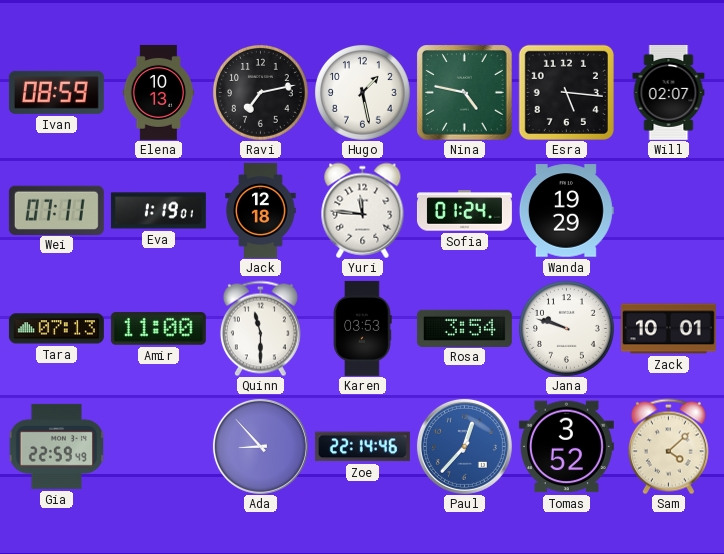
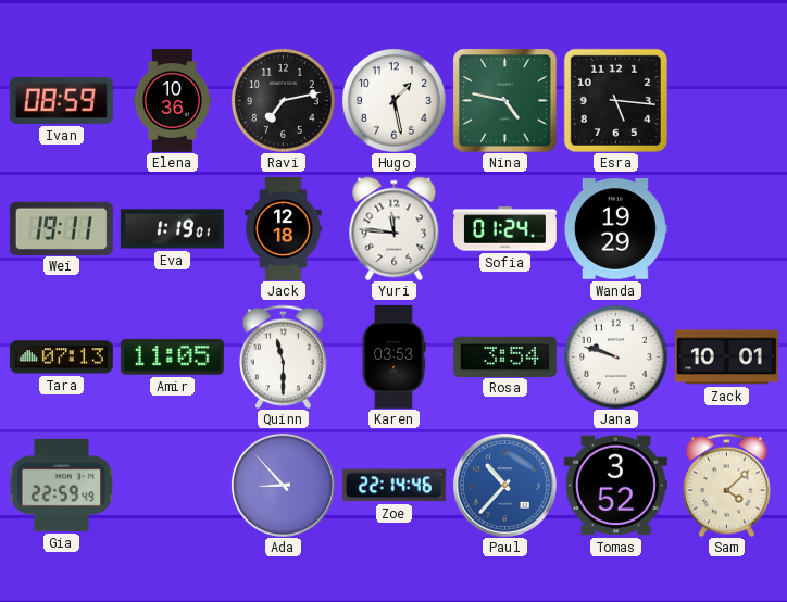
Elena: 10:13 -> 10:36
Will: 02:07 -> none
Wei: 07:11 -> 19:11
Amir: 11:00 -> 11:05
Paul: 12:37 -> 10:37
